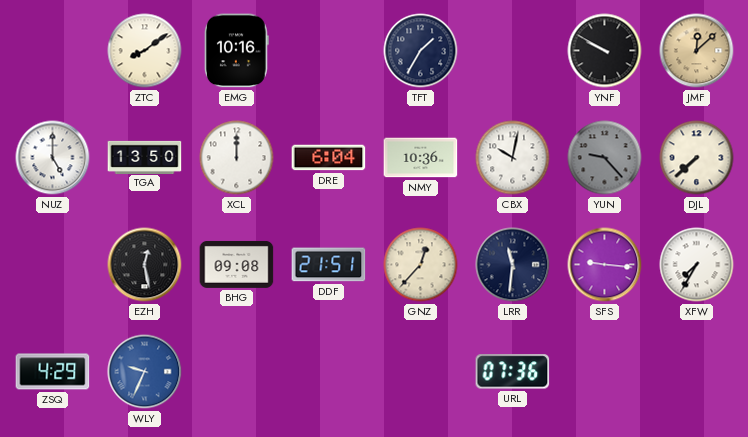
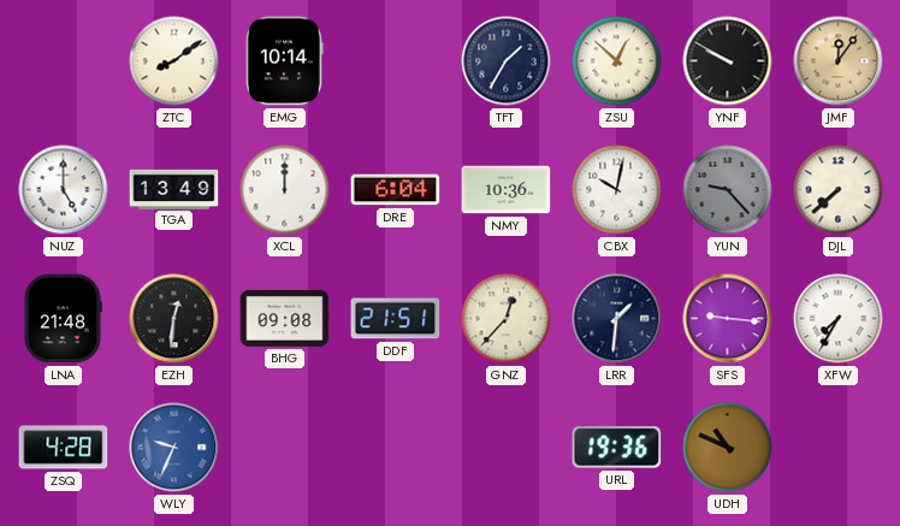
EMG: 10:16 -> 10:14
ZSU: none -> 12:52
JMF: 12:08 -> 12:06
TGA: 13:50 -> 13:49
LNA: none -> 21:48
EZH: 12:28 -> 12:31
LRR: 11:31 -> 1:31
ZSQ: 4:29 -> 4:28
URL: 07:36 -> 19:36
UDH: none -> 10:49
